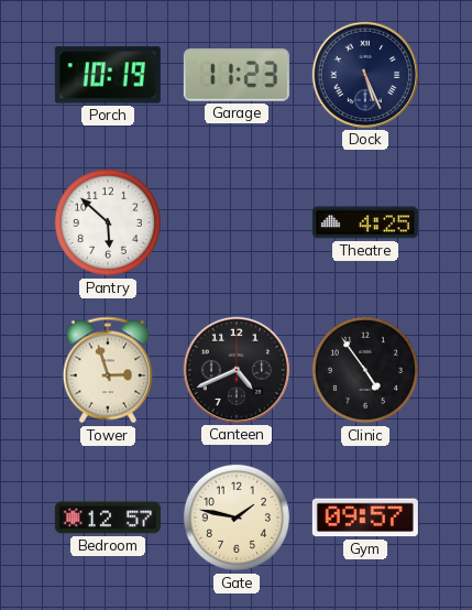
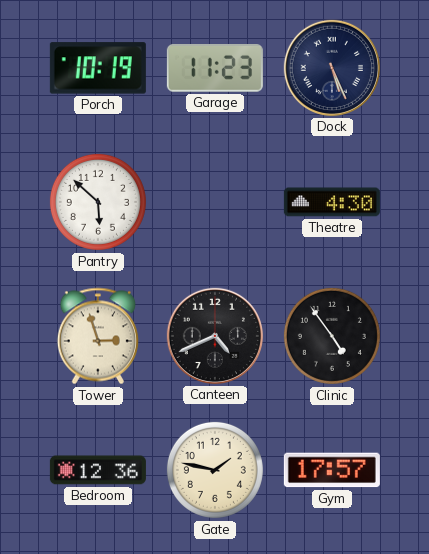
Theatre: 4:25 -> 4:30
Bedroom: 12:57 -> 12:36
Gym: 09:57 -> 17:57
